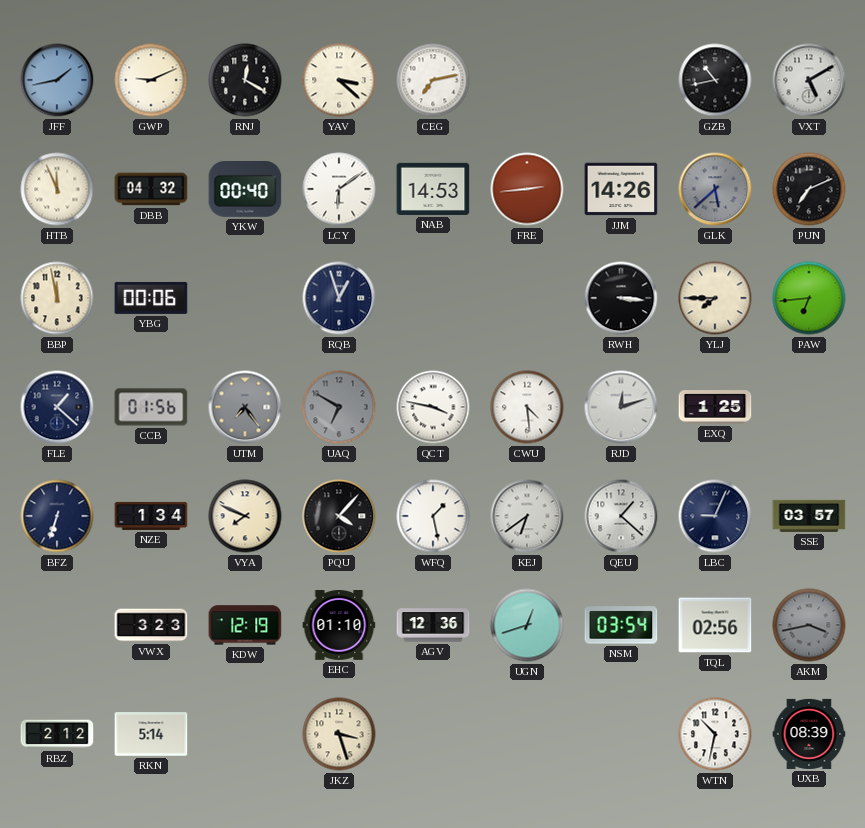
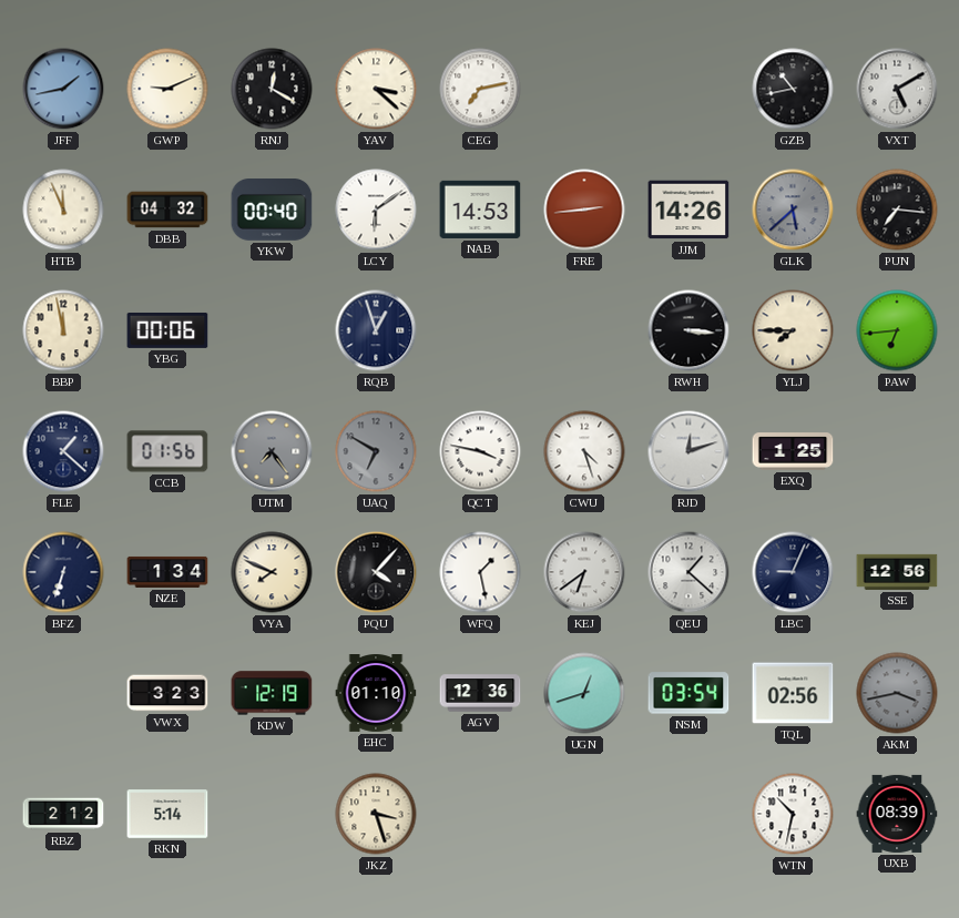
PUN: 7:11 -> 7:16
CWU: 4:29 -> 4:27
SSE: 03:57 -> 12:56
